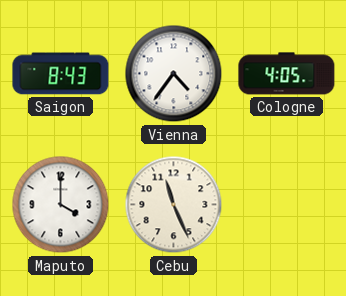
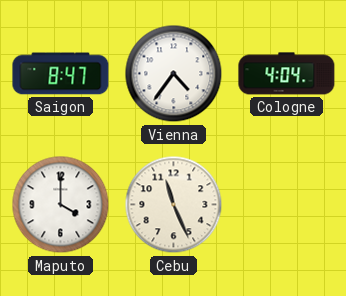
Saigon: 8:43 -> 8:47
Cologne: 4:05 -> 4:04
